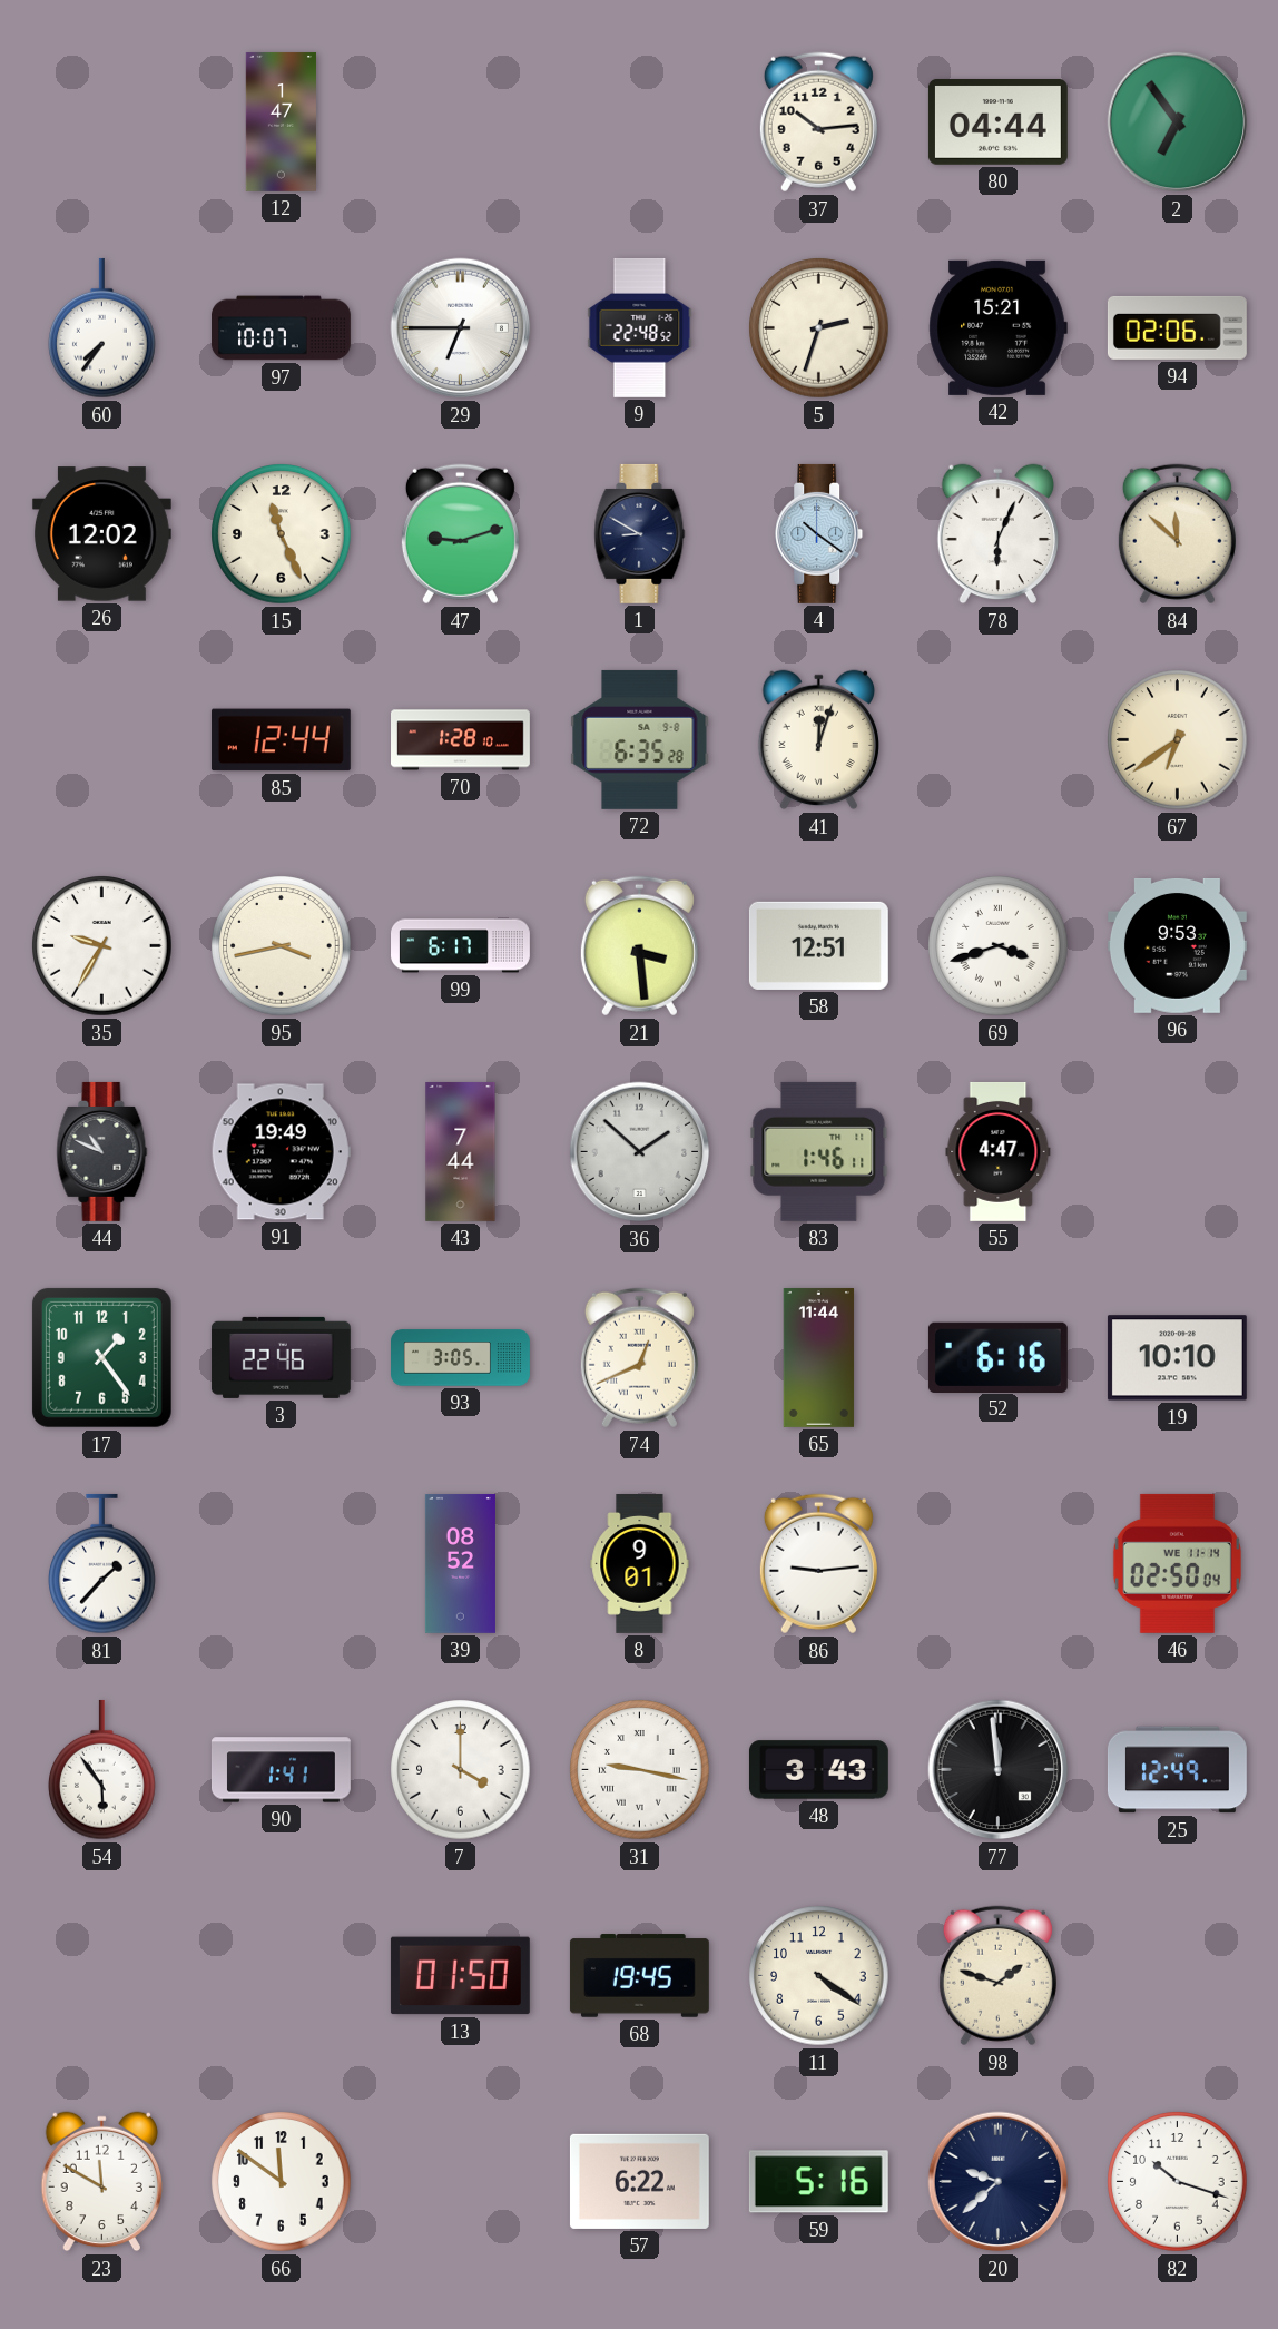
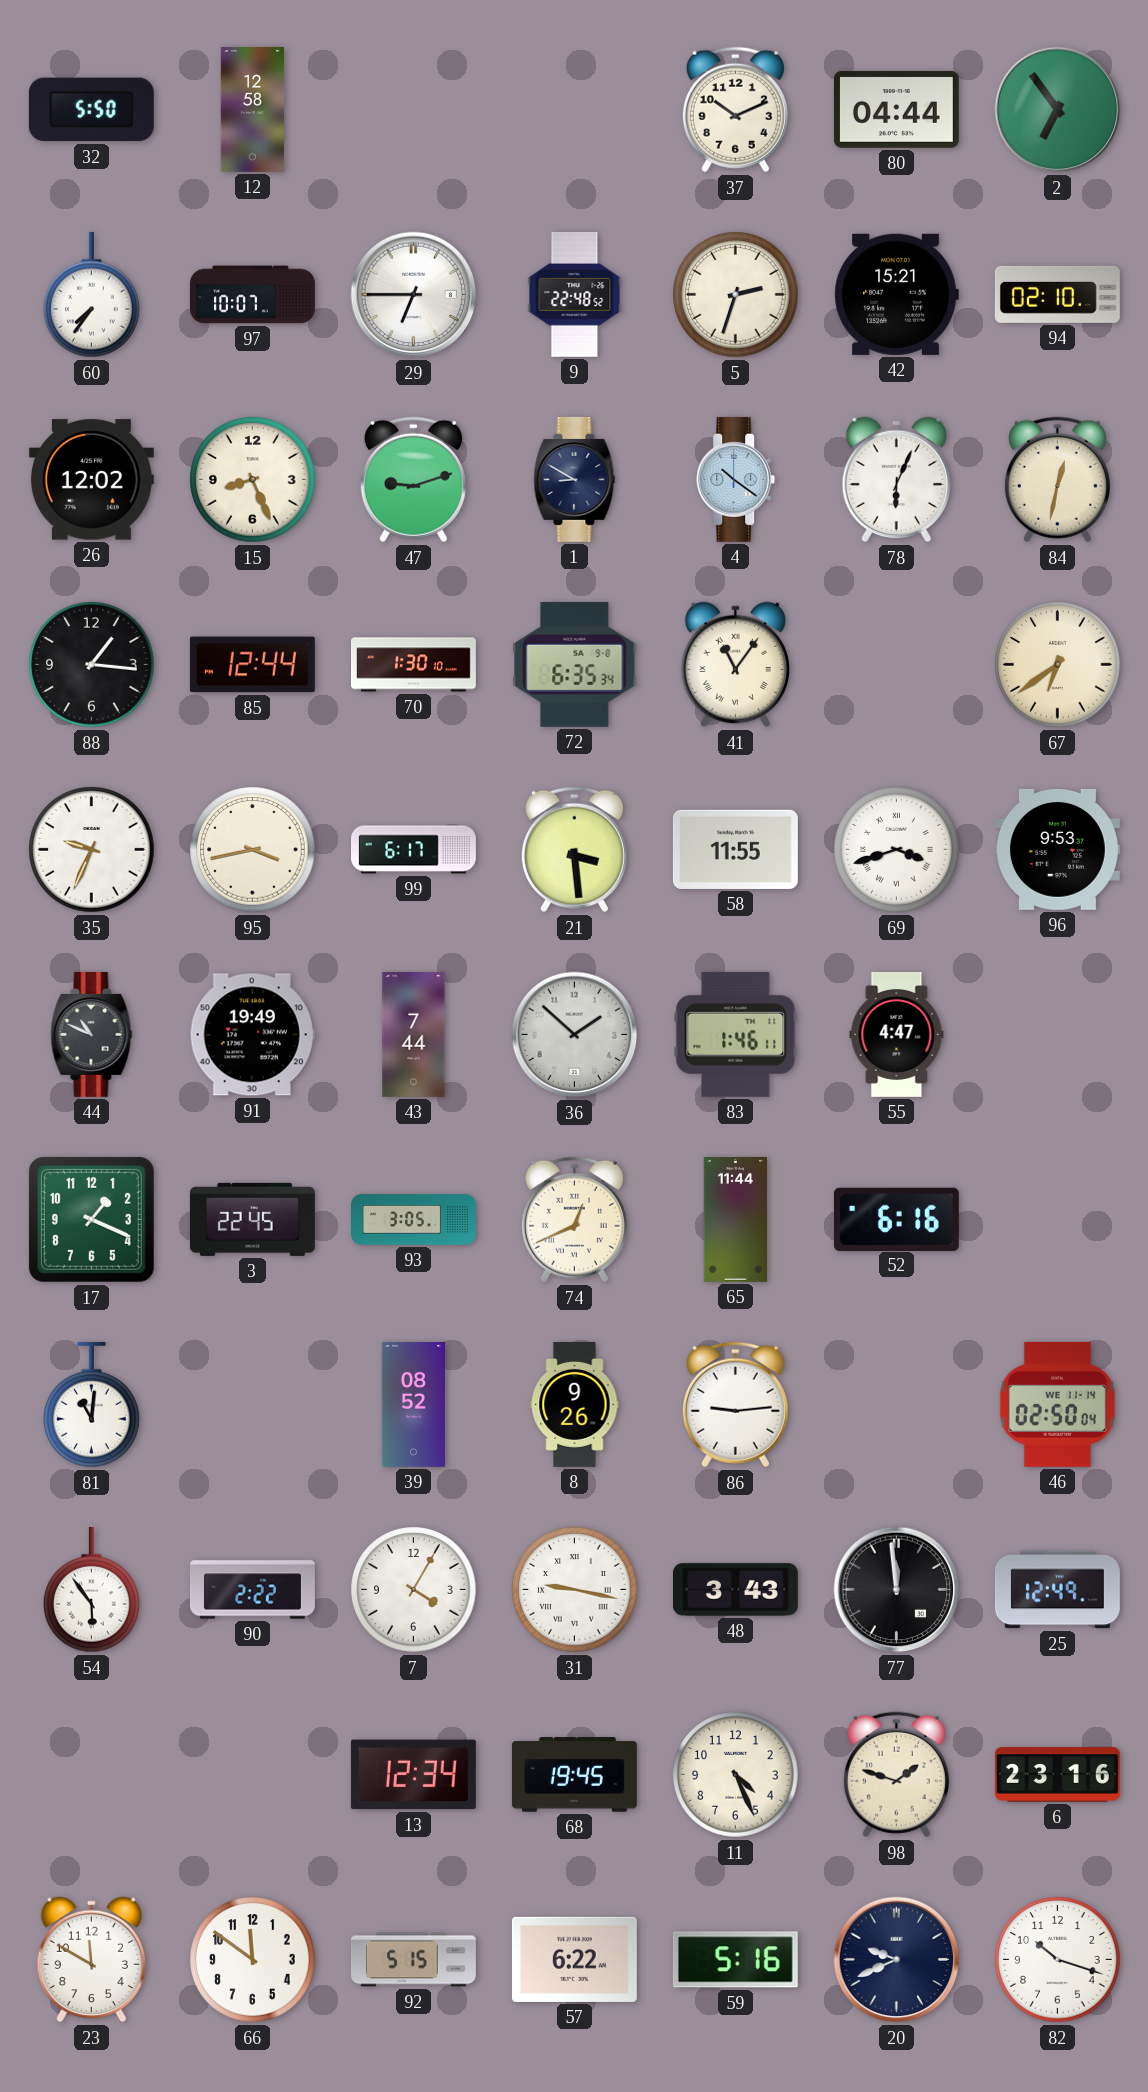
32: none -> 5:50
12: 1:47 -> 12:58
37: 10:14 -> 10:11
94: 02:06 -> 02:10
15: 11:26 -> 8:26
84: 11:52 -> 12:32
88: none -> 1:16
70: 1:28 -> 1:30
72: 6:35:28 -> 6:35:34
41: 12:03 -> 11:06
35: 9:35 -> 9:34
58: 12:51 -> 11:55
17: 1:24 -> 1:19
3: 22:46 -> 22:45
19: 10:10 -> none
81: 1:37 -> 11:01
8: 9:01 -> 9:26
90: 1:41 -> 2:22
7: 4:00 -> 4:05
13: 01:50 -> 12:34
11: 4:21 -> 4:26
6: none -> 23:16
92: none -> 5:15
20: 9:38 -> 9:41
